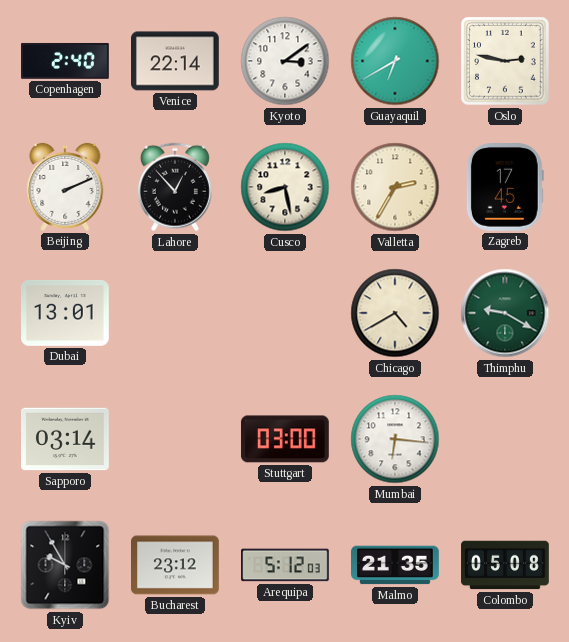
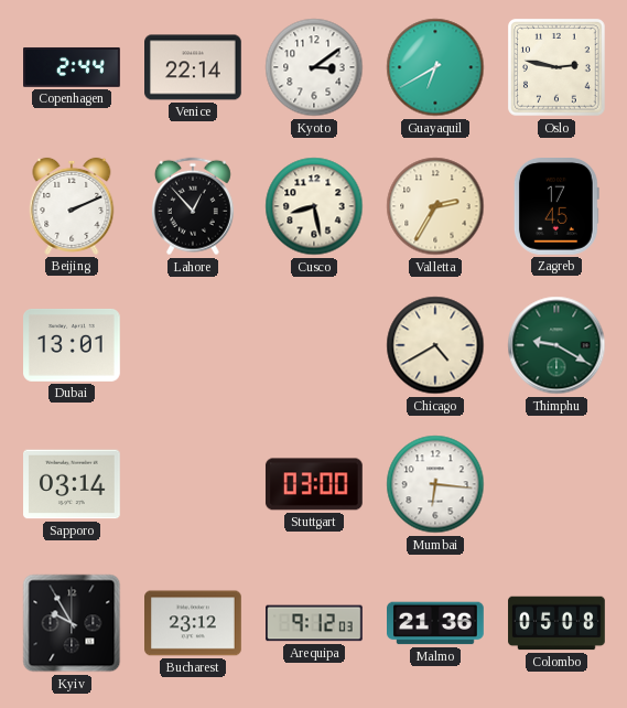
Copenhagen: 2:40 -> 2:44
Arequipa: 5:12 -> 9:12
Malmo: 21:35 -> 21:36
